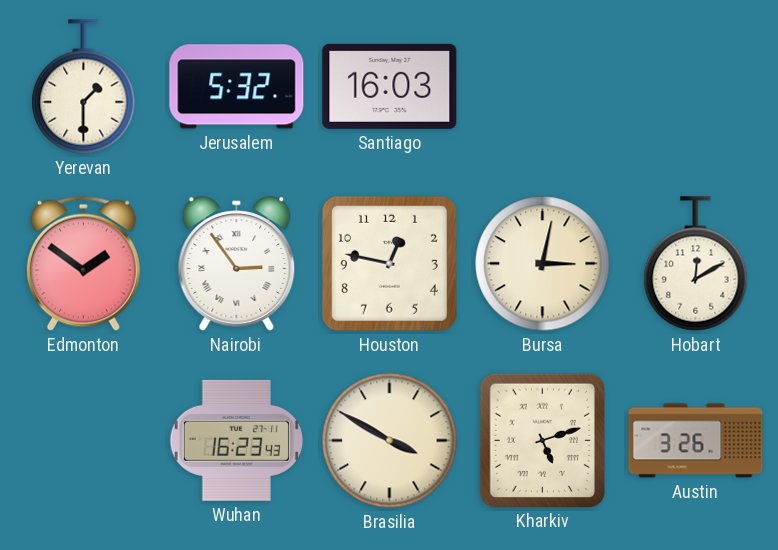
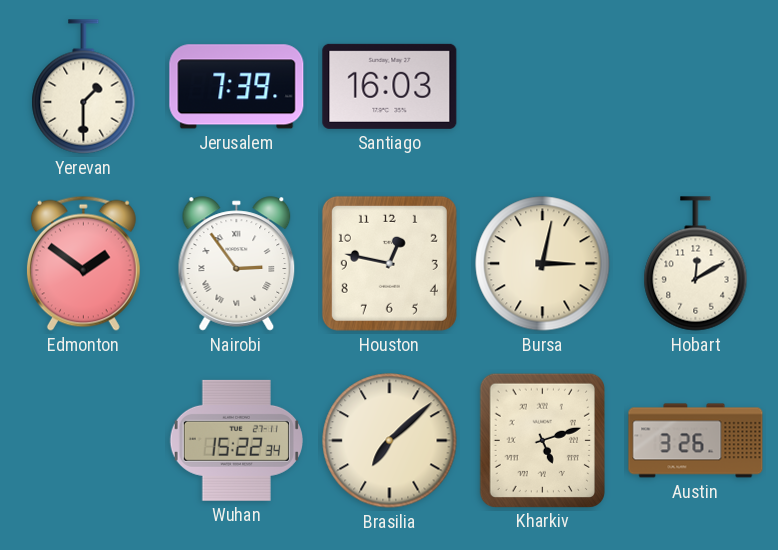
Jerusalem: 5:32 -> 7:39
Wuhan: 16:23 -> 15:22
Brasilia: 3:50 -> 7:08
